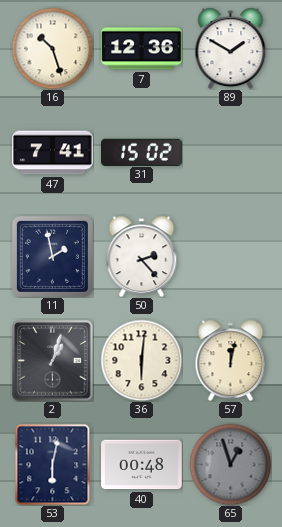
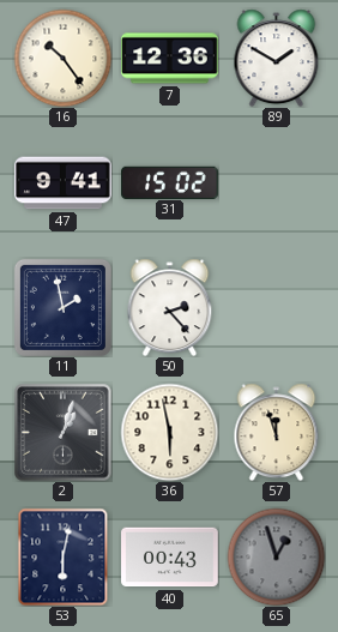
16: 10:27 -> 10:24
47: 7:41 -> 9:41
36: 6:01 -> 5:58
57: 12:02 -> 11:57
40: 00:48 -> 00:43
